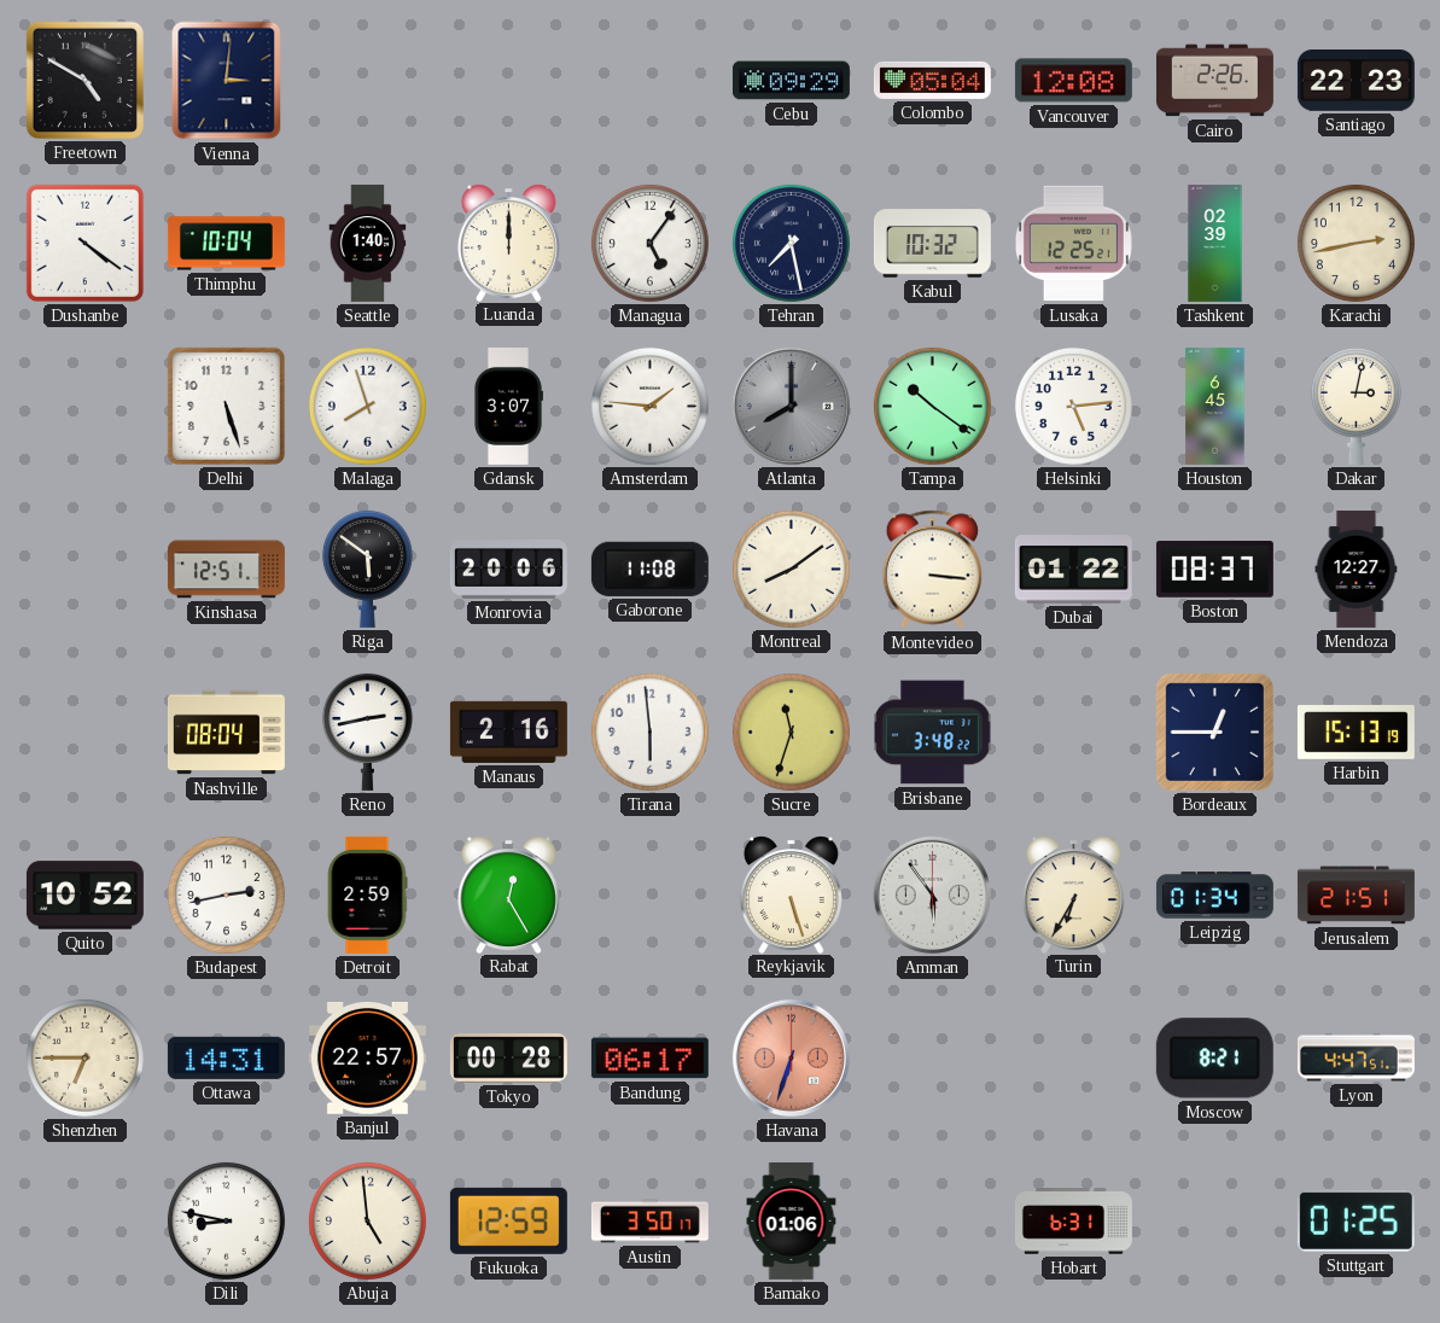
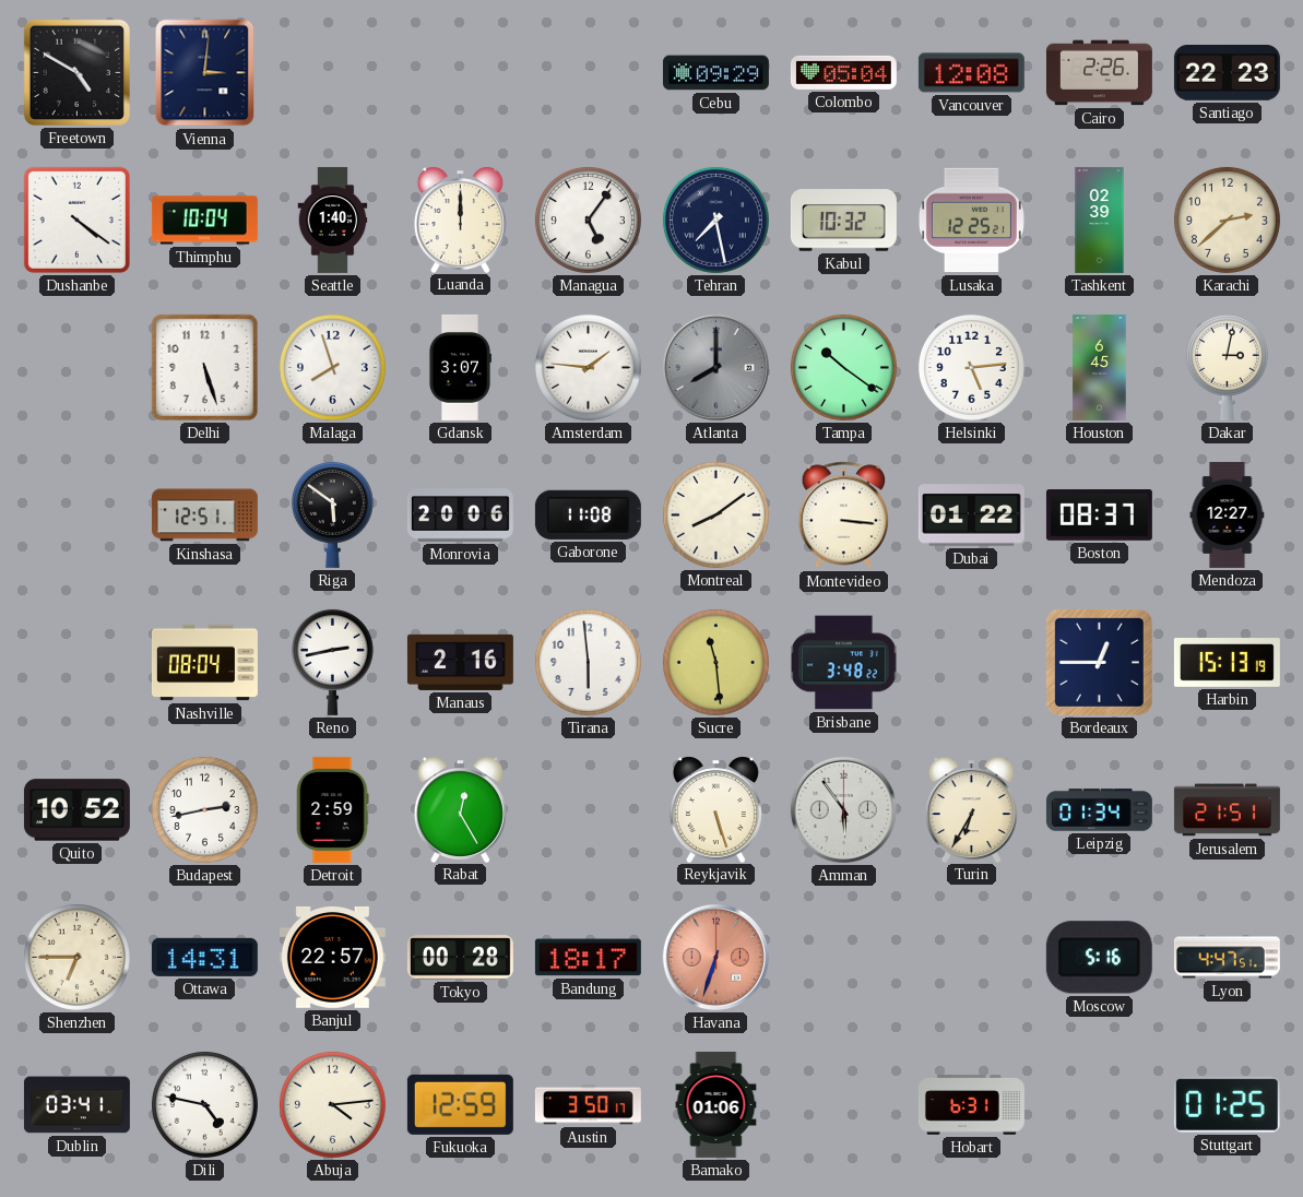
Karachi: 2:43 -> 2:38
Sucre: 11:33 -> 11:29
Bandung: 06:17 -> 18:17
Moscow: 8:21 -> 5:16
Dublin: none -> 03:41
Dili: 8:47 -> 4:47
Abuja: 4:59 -> 4:14
